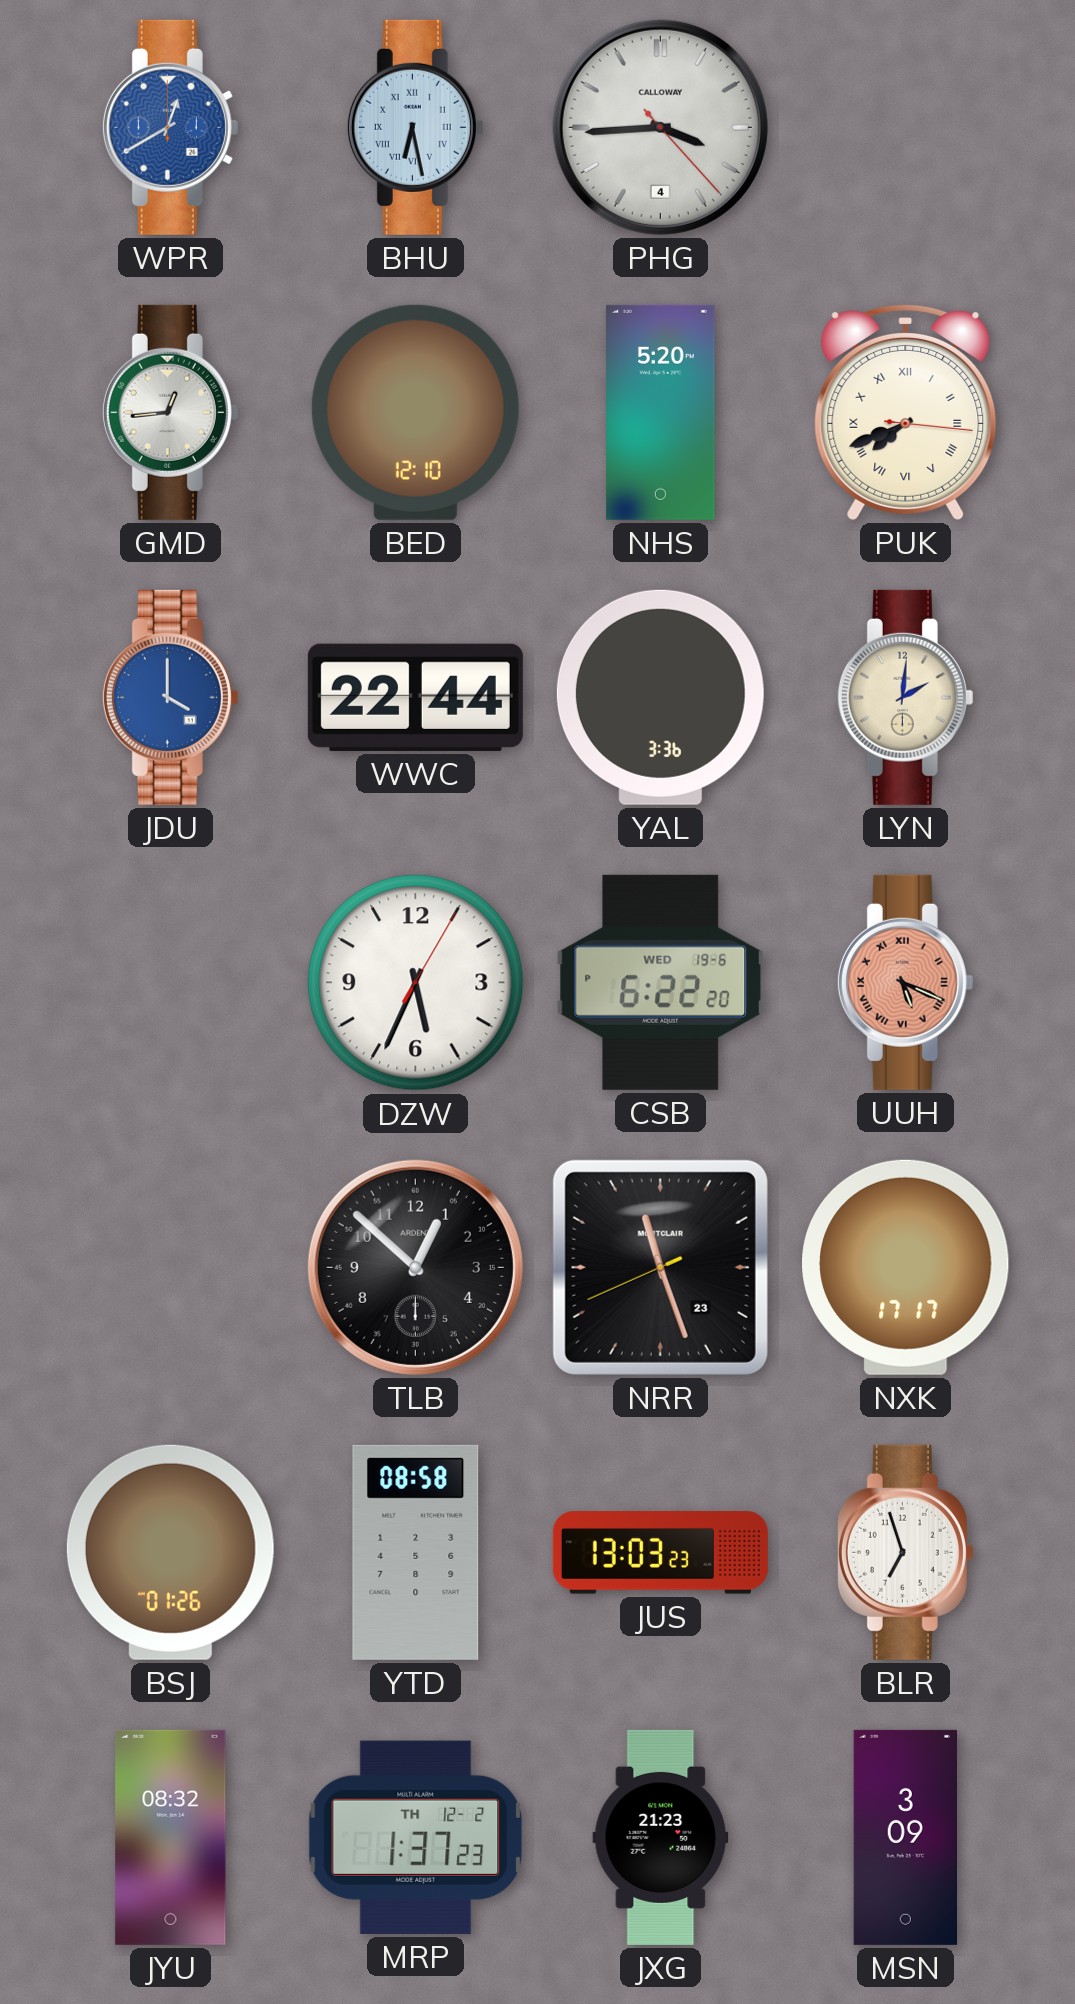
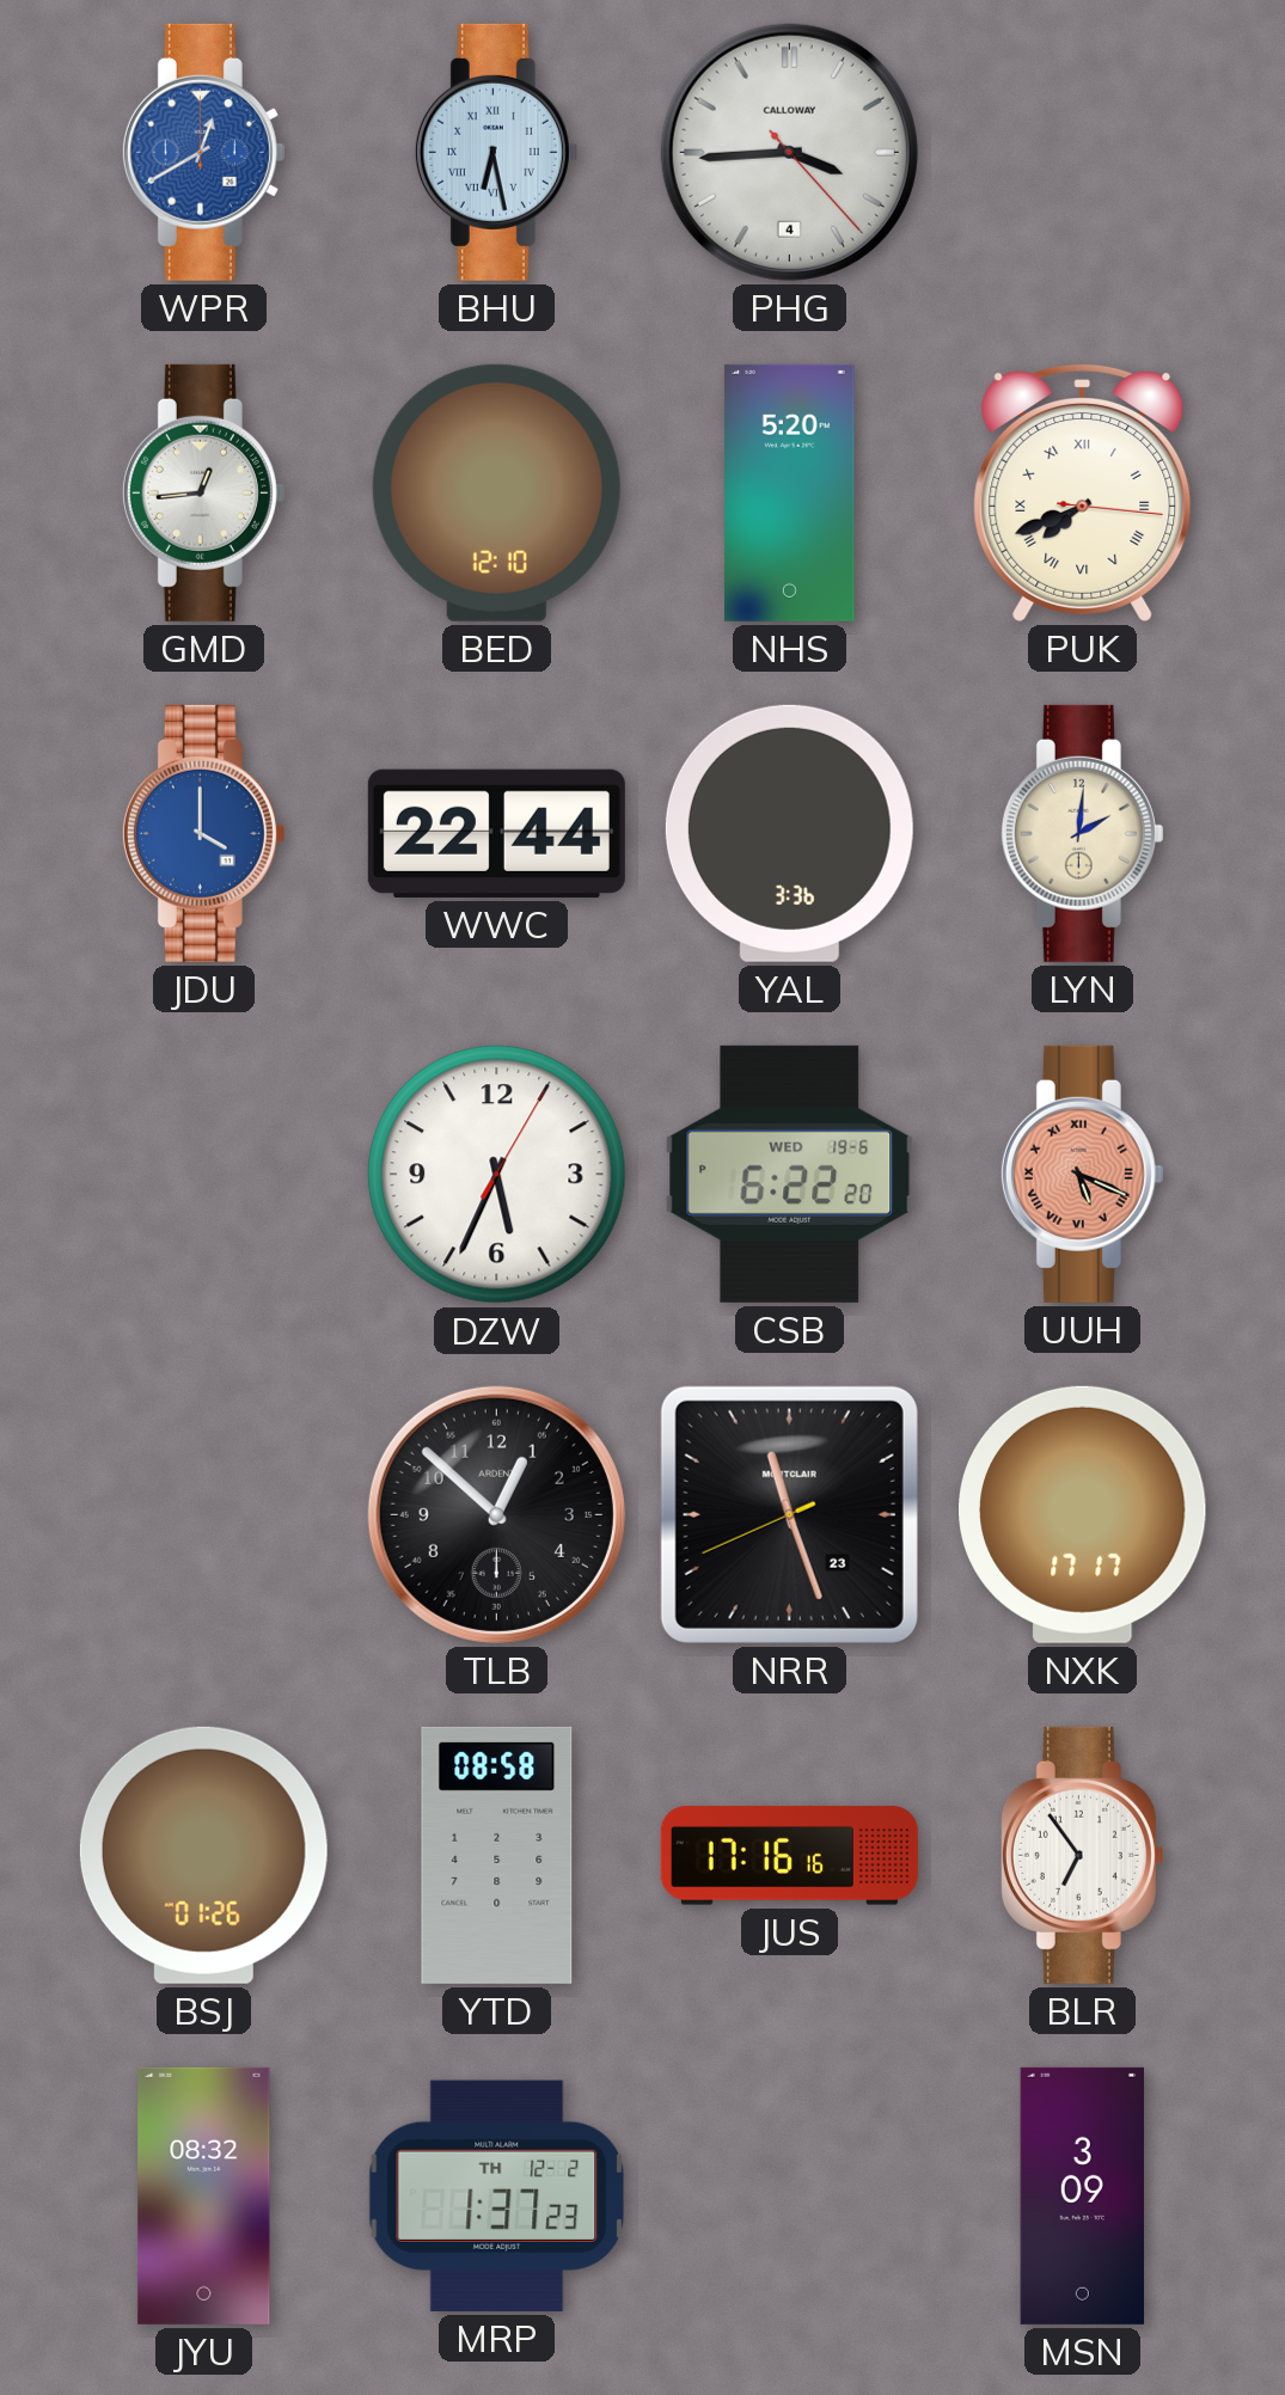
JUS: 13:03 -> 17:16
BLR: 6:57 -> 6:54
JXG: 21:23 -> none
